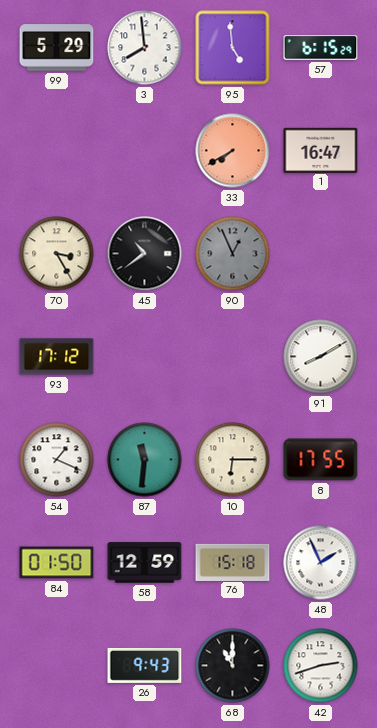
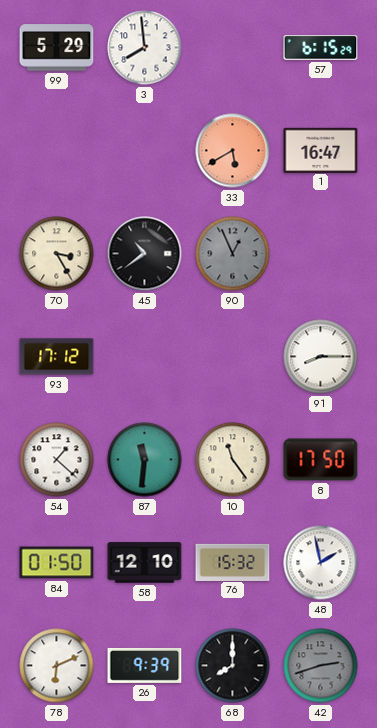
95: 4:59 -> none
33: 7:40 -> 5:40
91: 8:10 -> 8:15
54: 1:19 -> 1:22
10: 6:15 -> 11:24
8: 17:55 -> 17:50
58: 12:59 -> 12:10
76: 15:18 -> 15:32
48: 1:56 -> 1:58
78: none -> 6:11
26: 9:43 -> 9:39
68: 11:00 -> 8:00
42 dial: white -> grey
